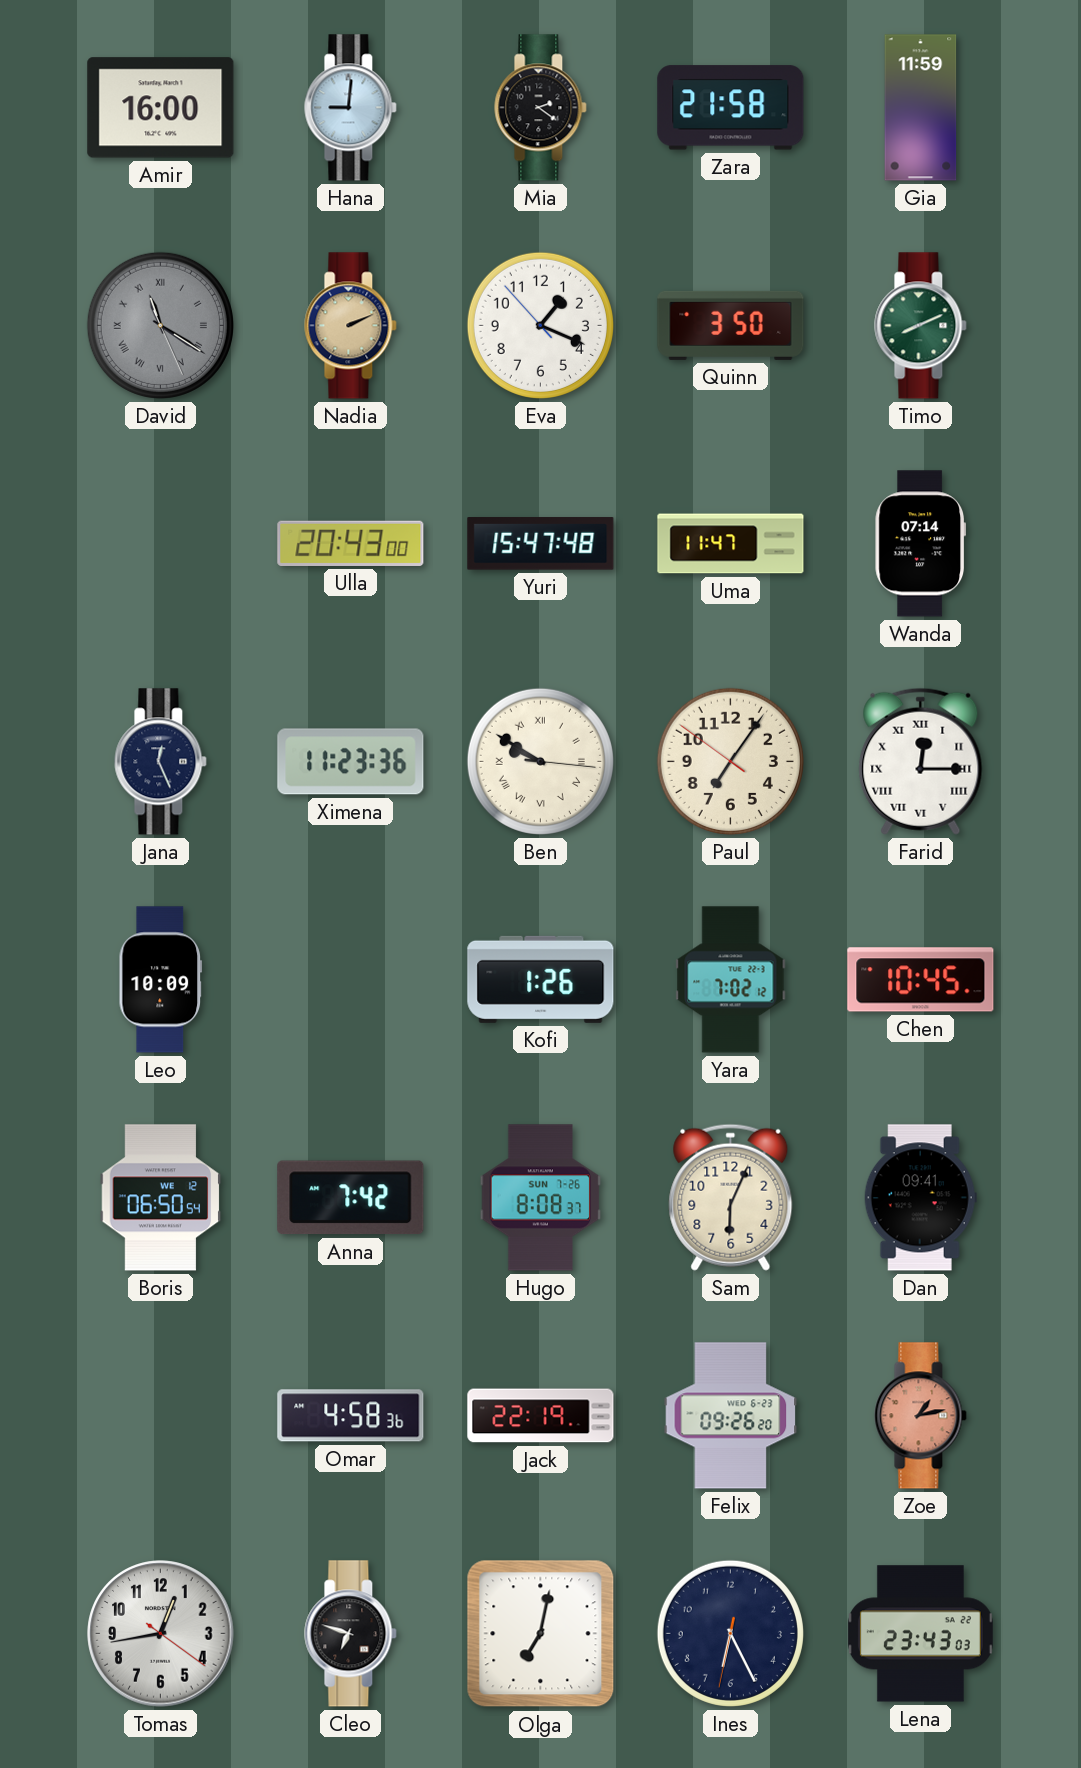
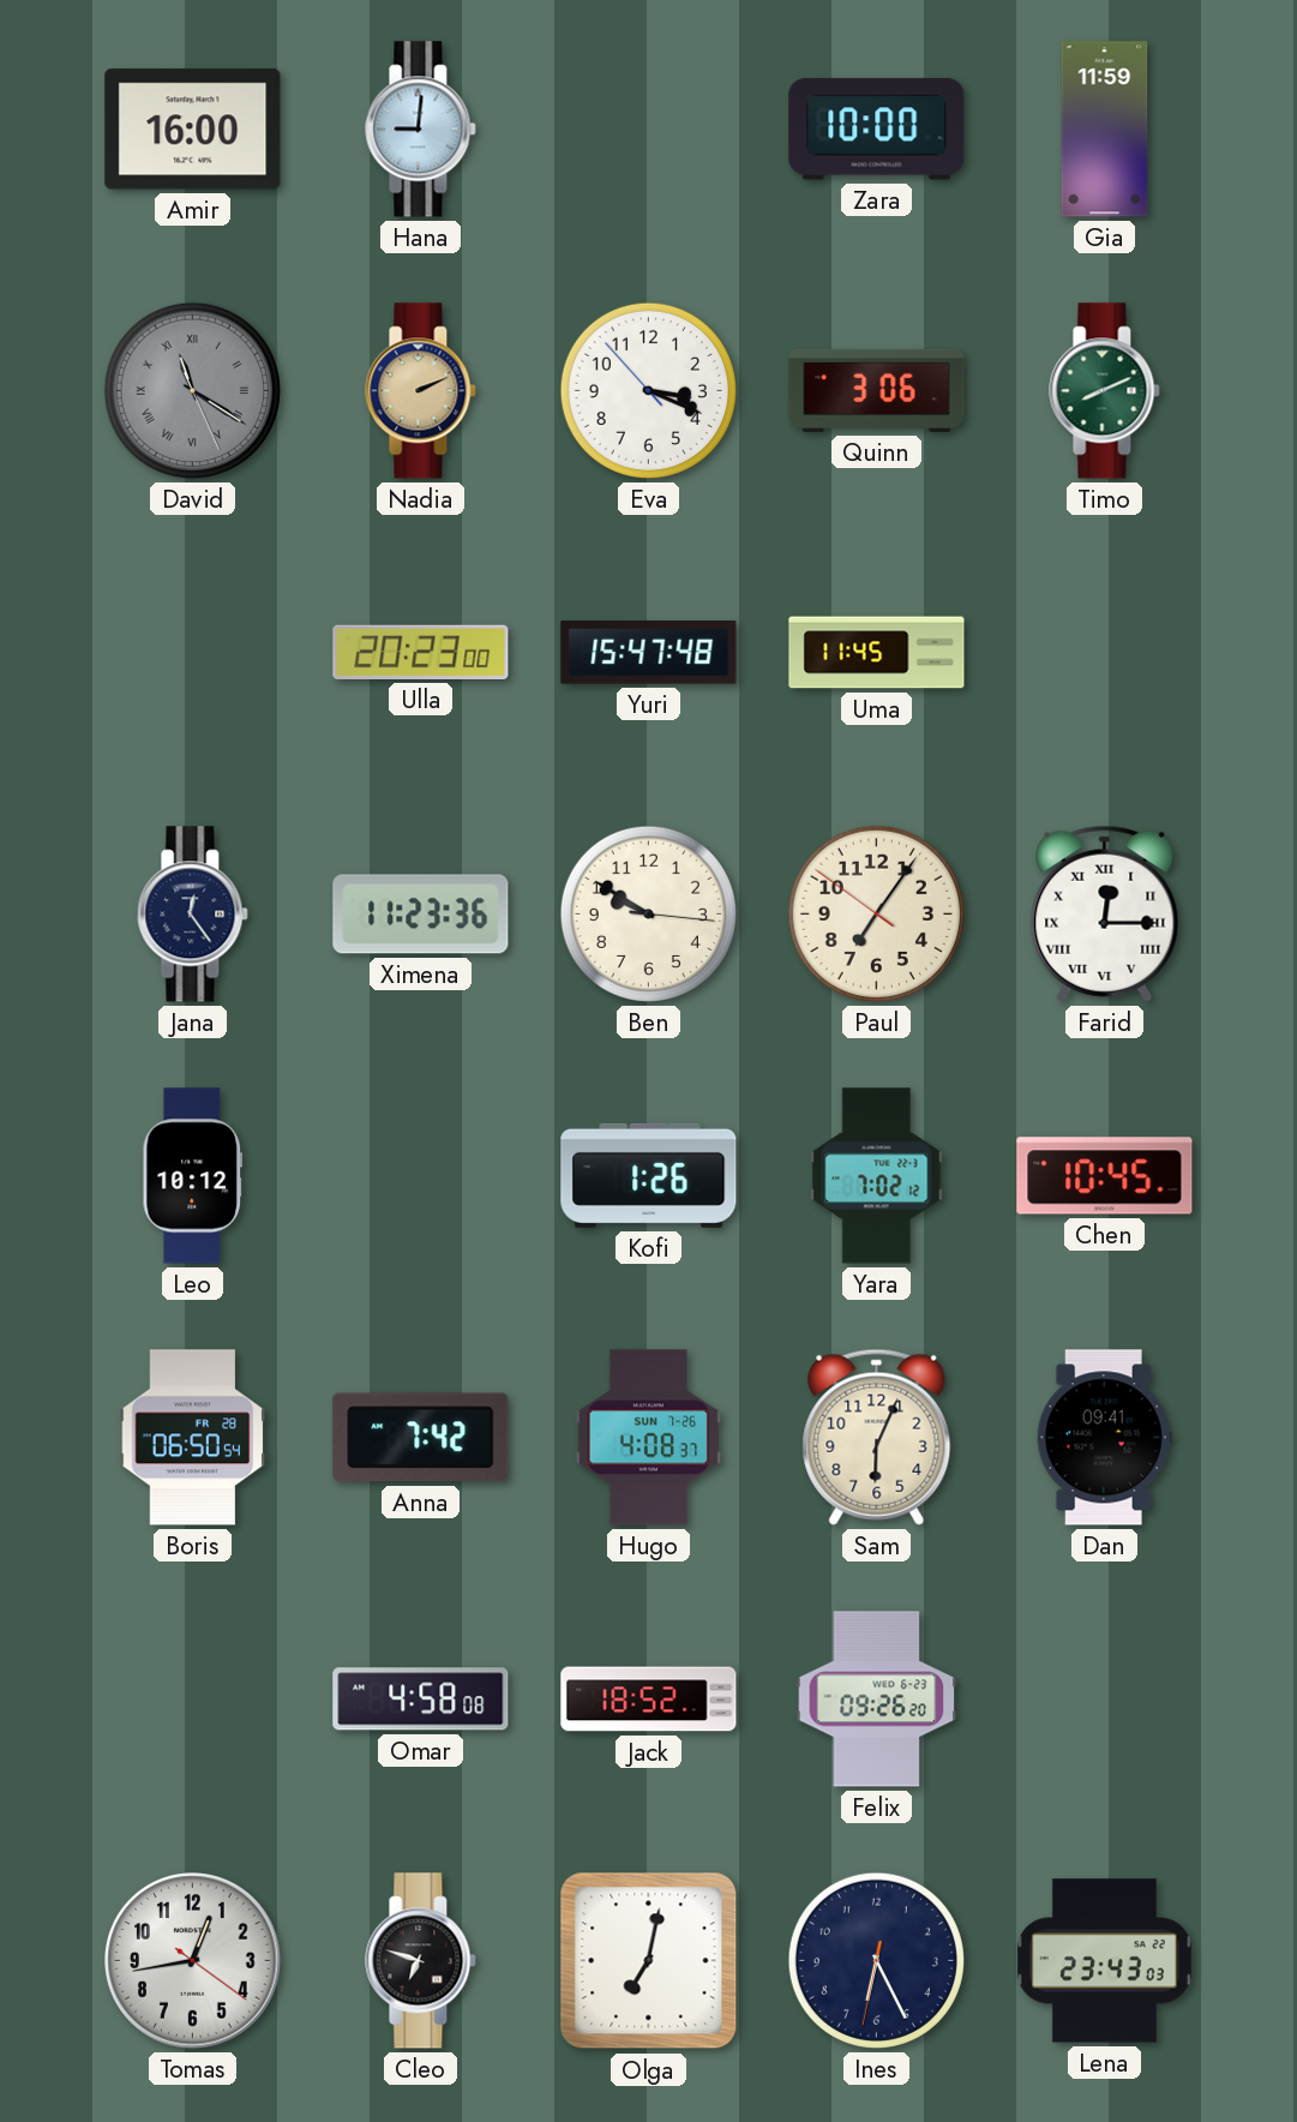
Mia: 2:21 -> none
Zara: 21:58 -> 10:00
Eva: 1:18 -> 3:18
Quinn: 3:50 -> 3:06
Ulla: 20:43 -> 20:23
Uma: 11:47 -> 11:45
Wanda: 07:14 -> none
Jana: 12:26 -> 12:24
Ben numerals: Roman -> Arabic
Leo: 10:09 -> 10:12
Boris date: WE 12 -> FR 28
Hugo: 8:08 -> 4:08
Omar: 4:58:36 -> 4:58:08
Jack: 22:19 -> 18:52
Zoe: 1:13 -> none
